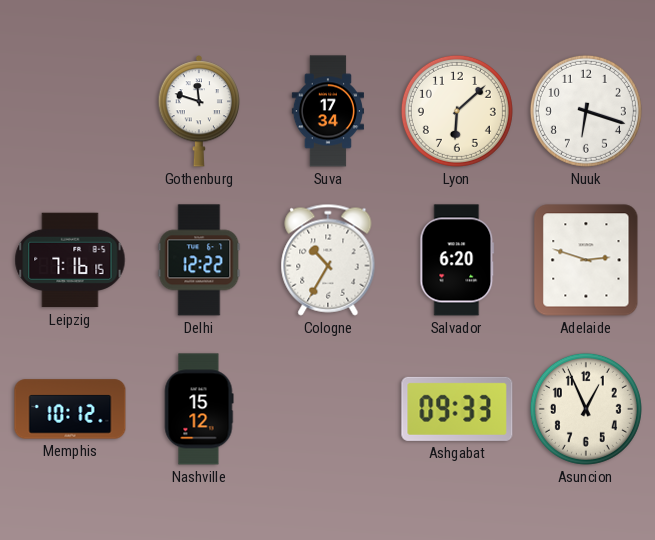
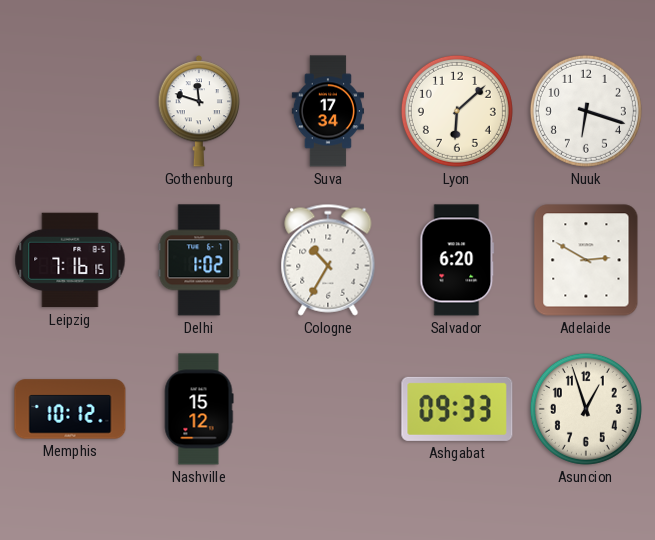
Delhi: 12:22 -> 1:02
Adelaide: 2:48 -> 2:50
Asuncion: 12:56 -> 12:57
